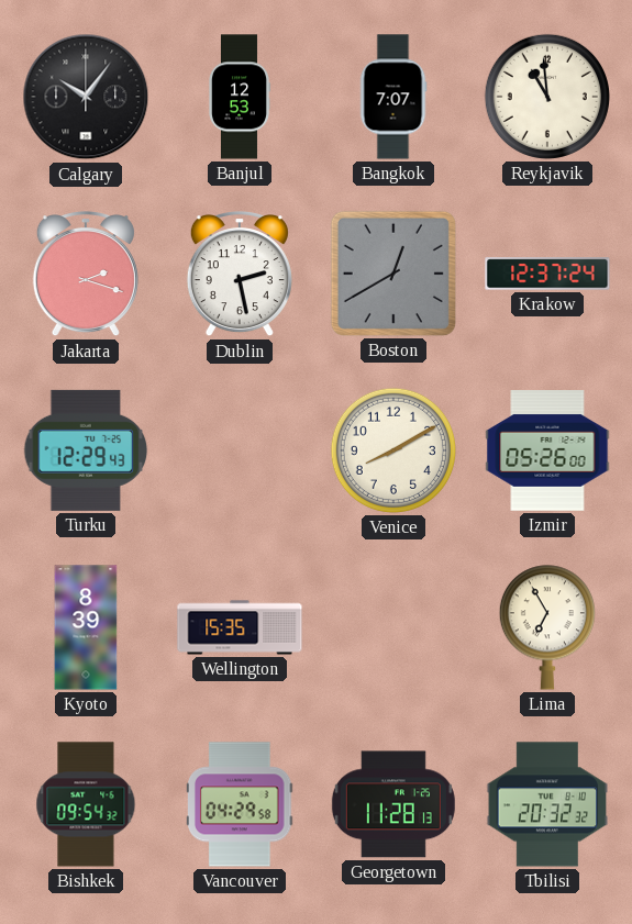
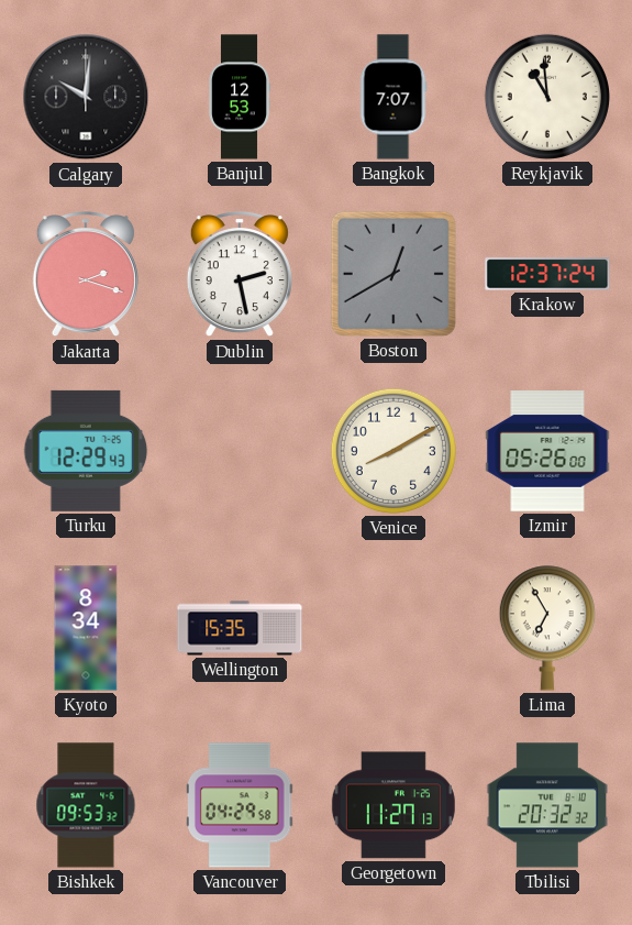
Calgary: 10:06 -> 10:01
Kyoto: 8:39 -> 8:34
Bishkek: 09:54 -> 09:53
Georgetown: 11:28 -> 11:27
